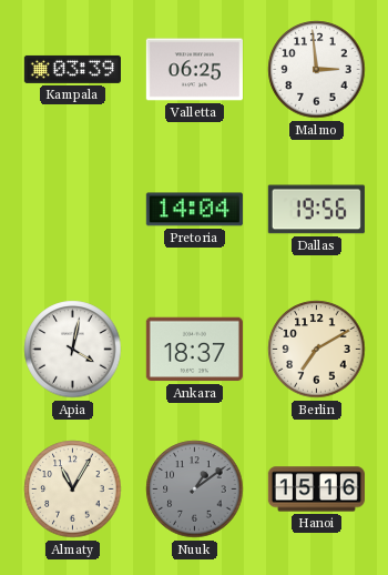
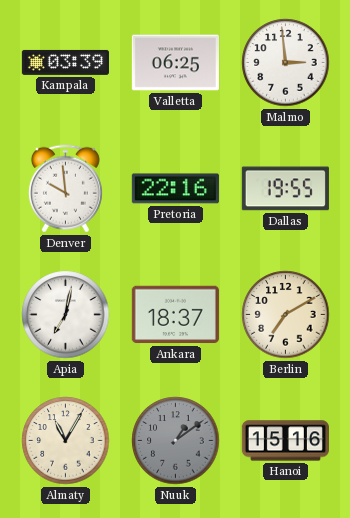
Denver: none -> 9:59
Pretoria: 14:04 -> 22:16
Dallas: 19:56 -> 19:55
Apia: 4:02 -> 7:02
